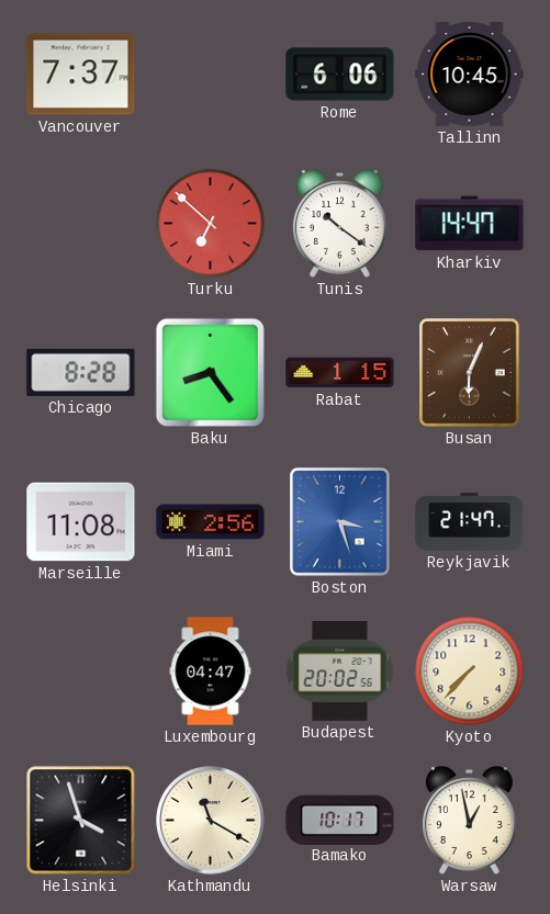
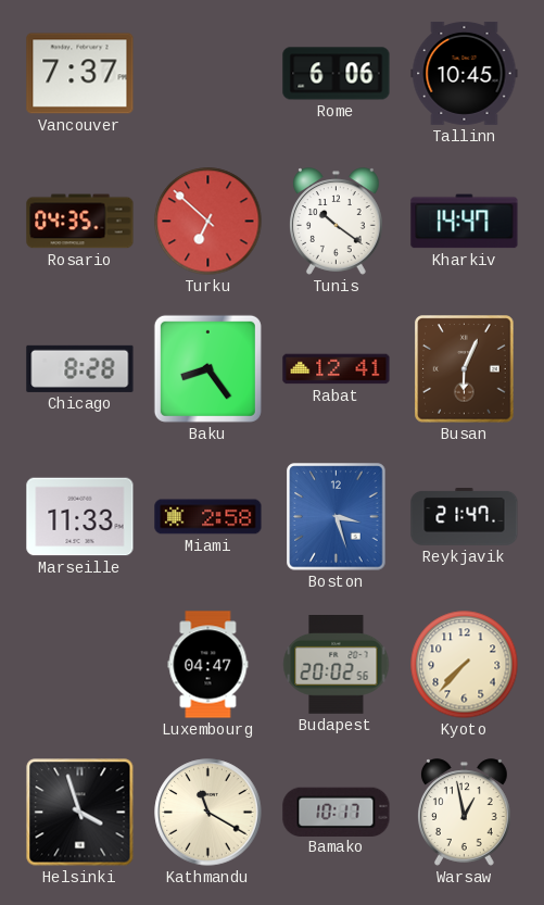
Rosario: none -> 04:35
Rabat: 1:15 -> 12:41
Marseille: 11:08 -> 11:33
Miami: 2:56 -> 2:58
